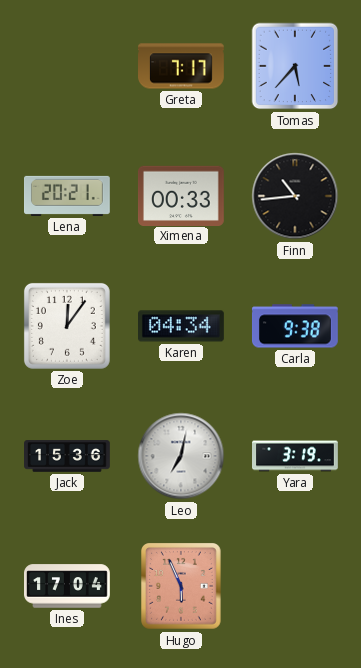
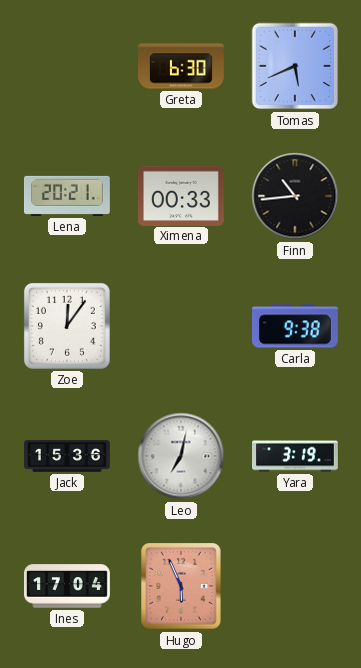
Greta: 7:17 -> 6:30
Tomas: 5:37 -> 5:41
Karen: 04:34 -> none
